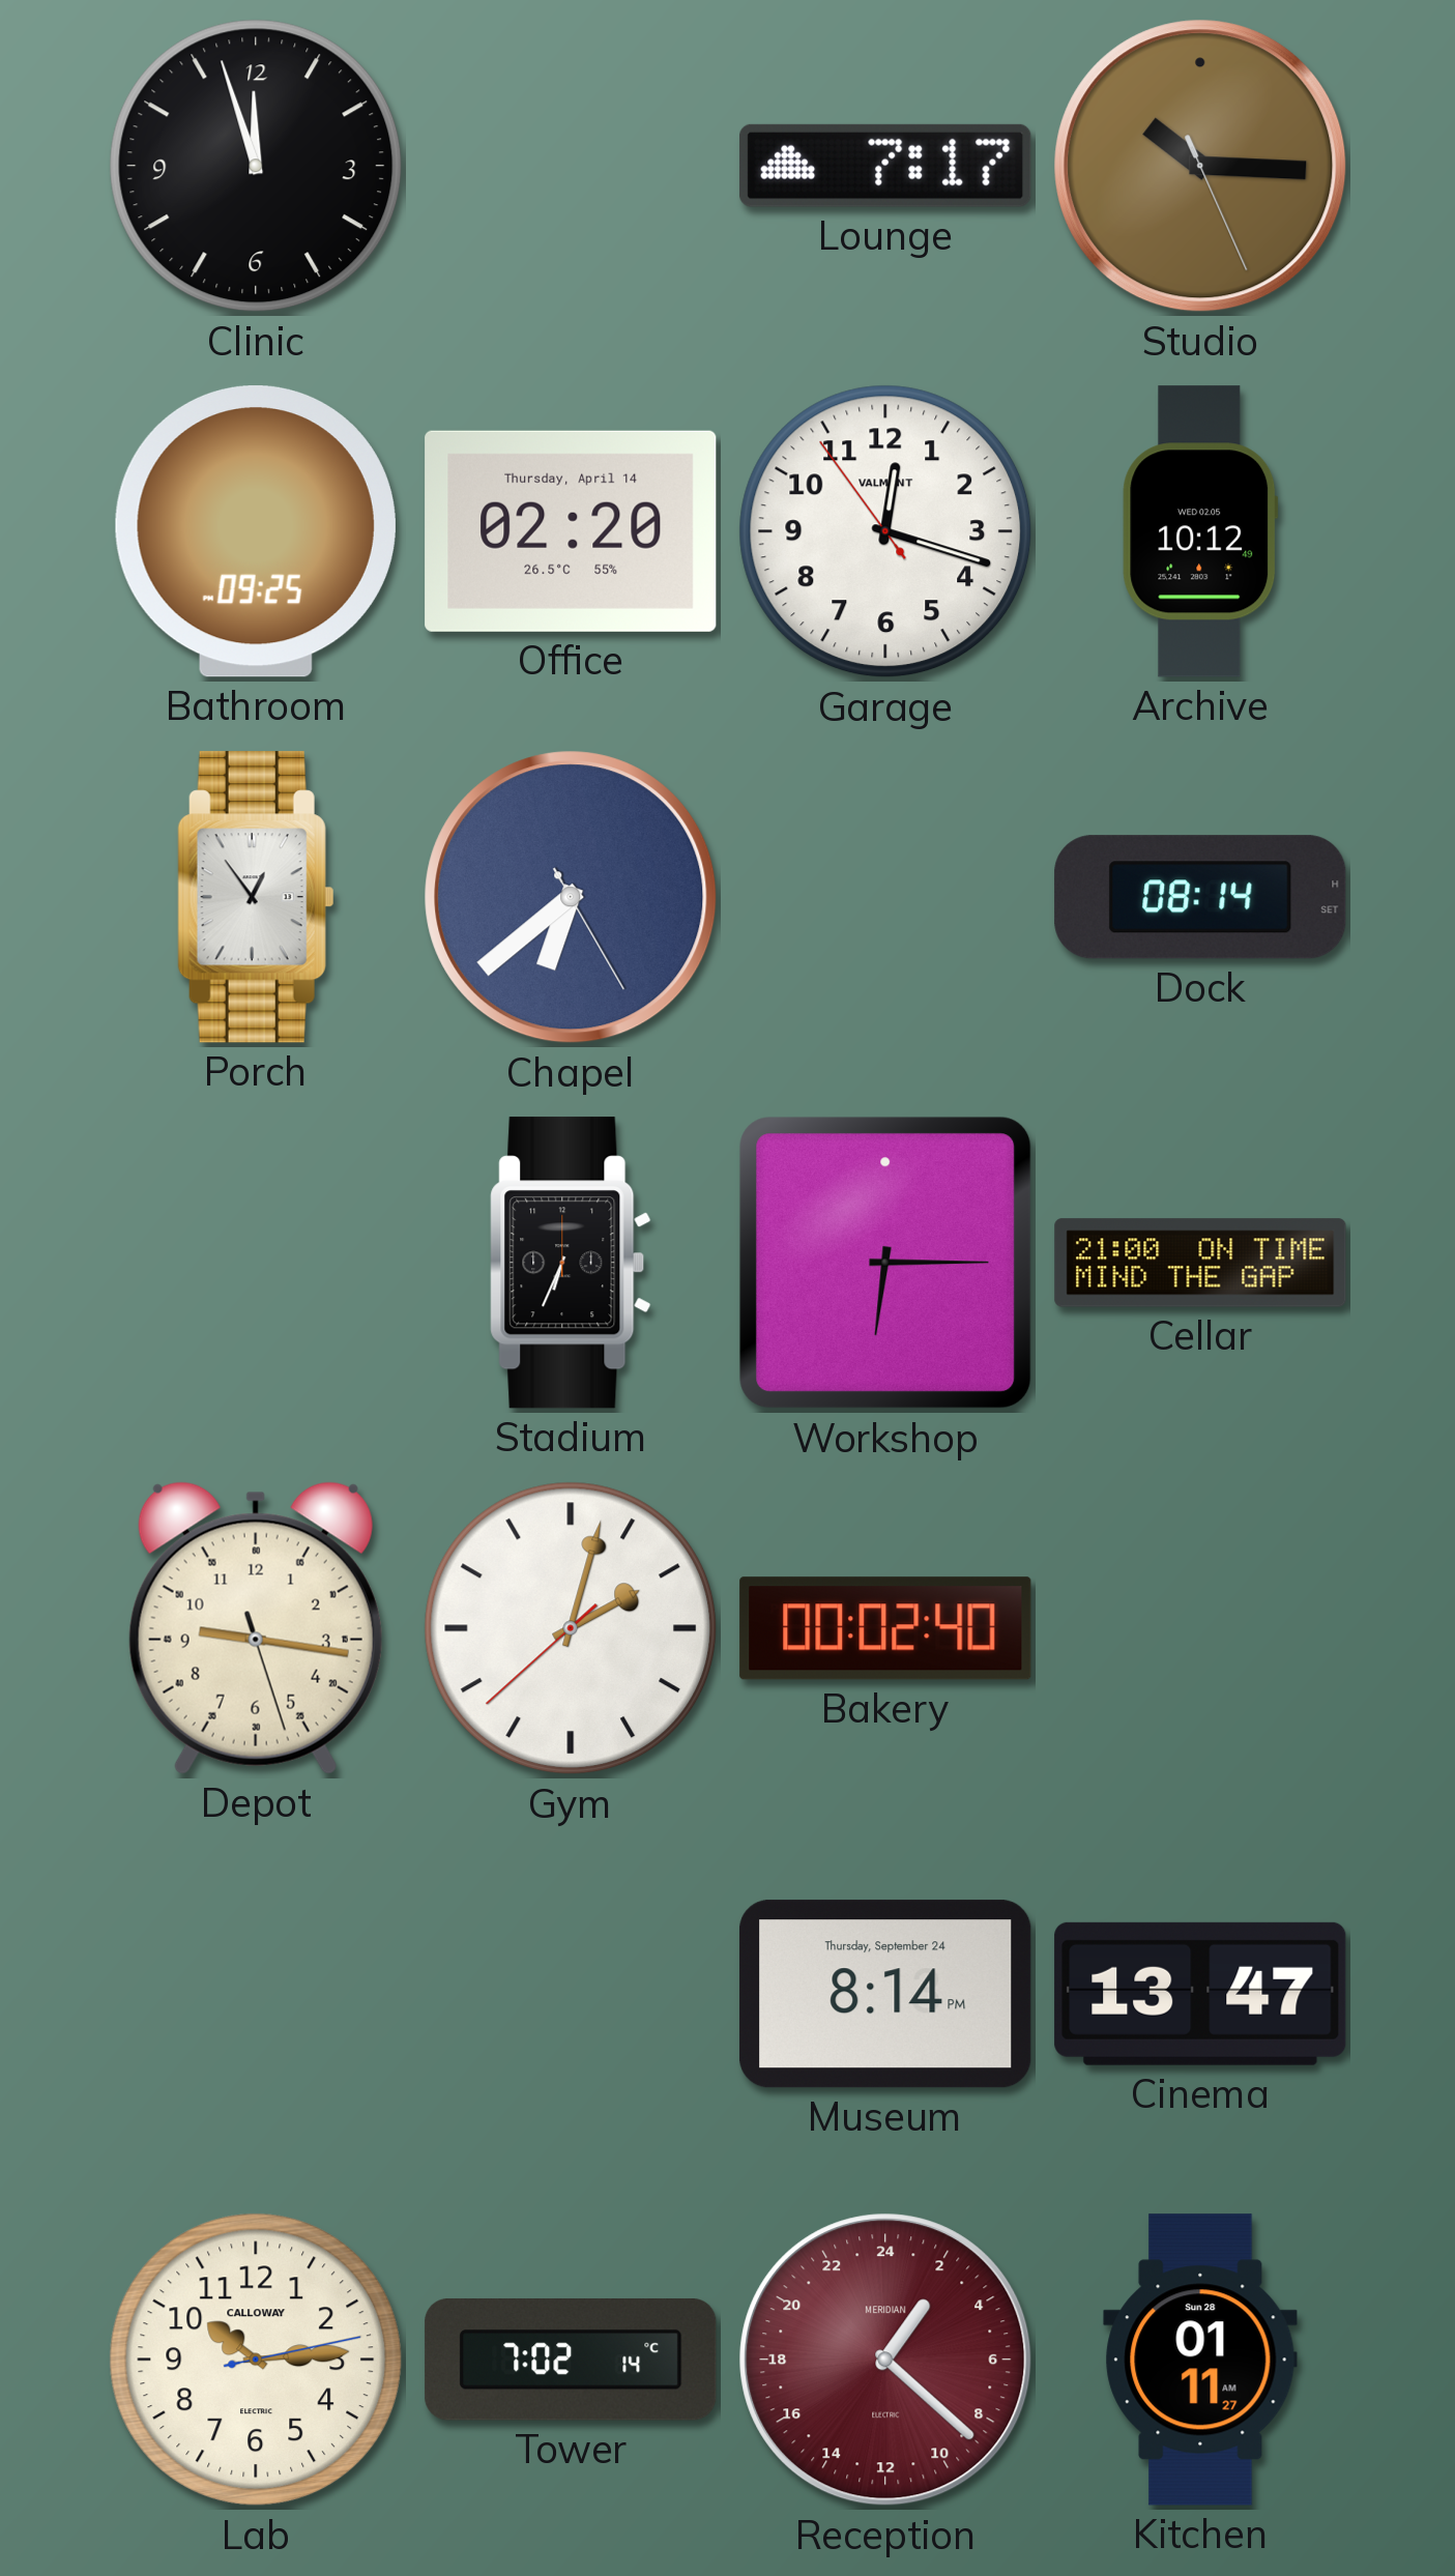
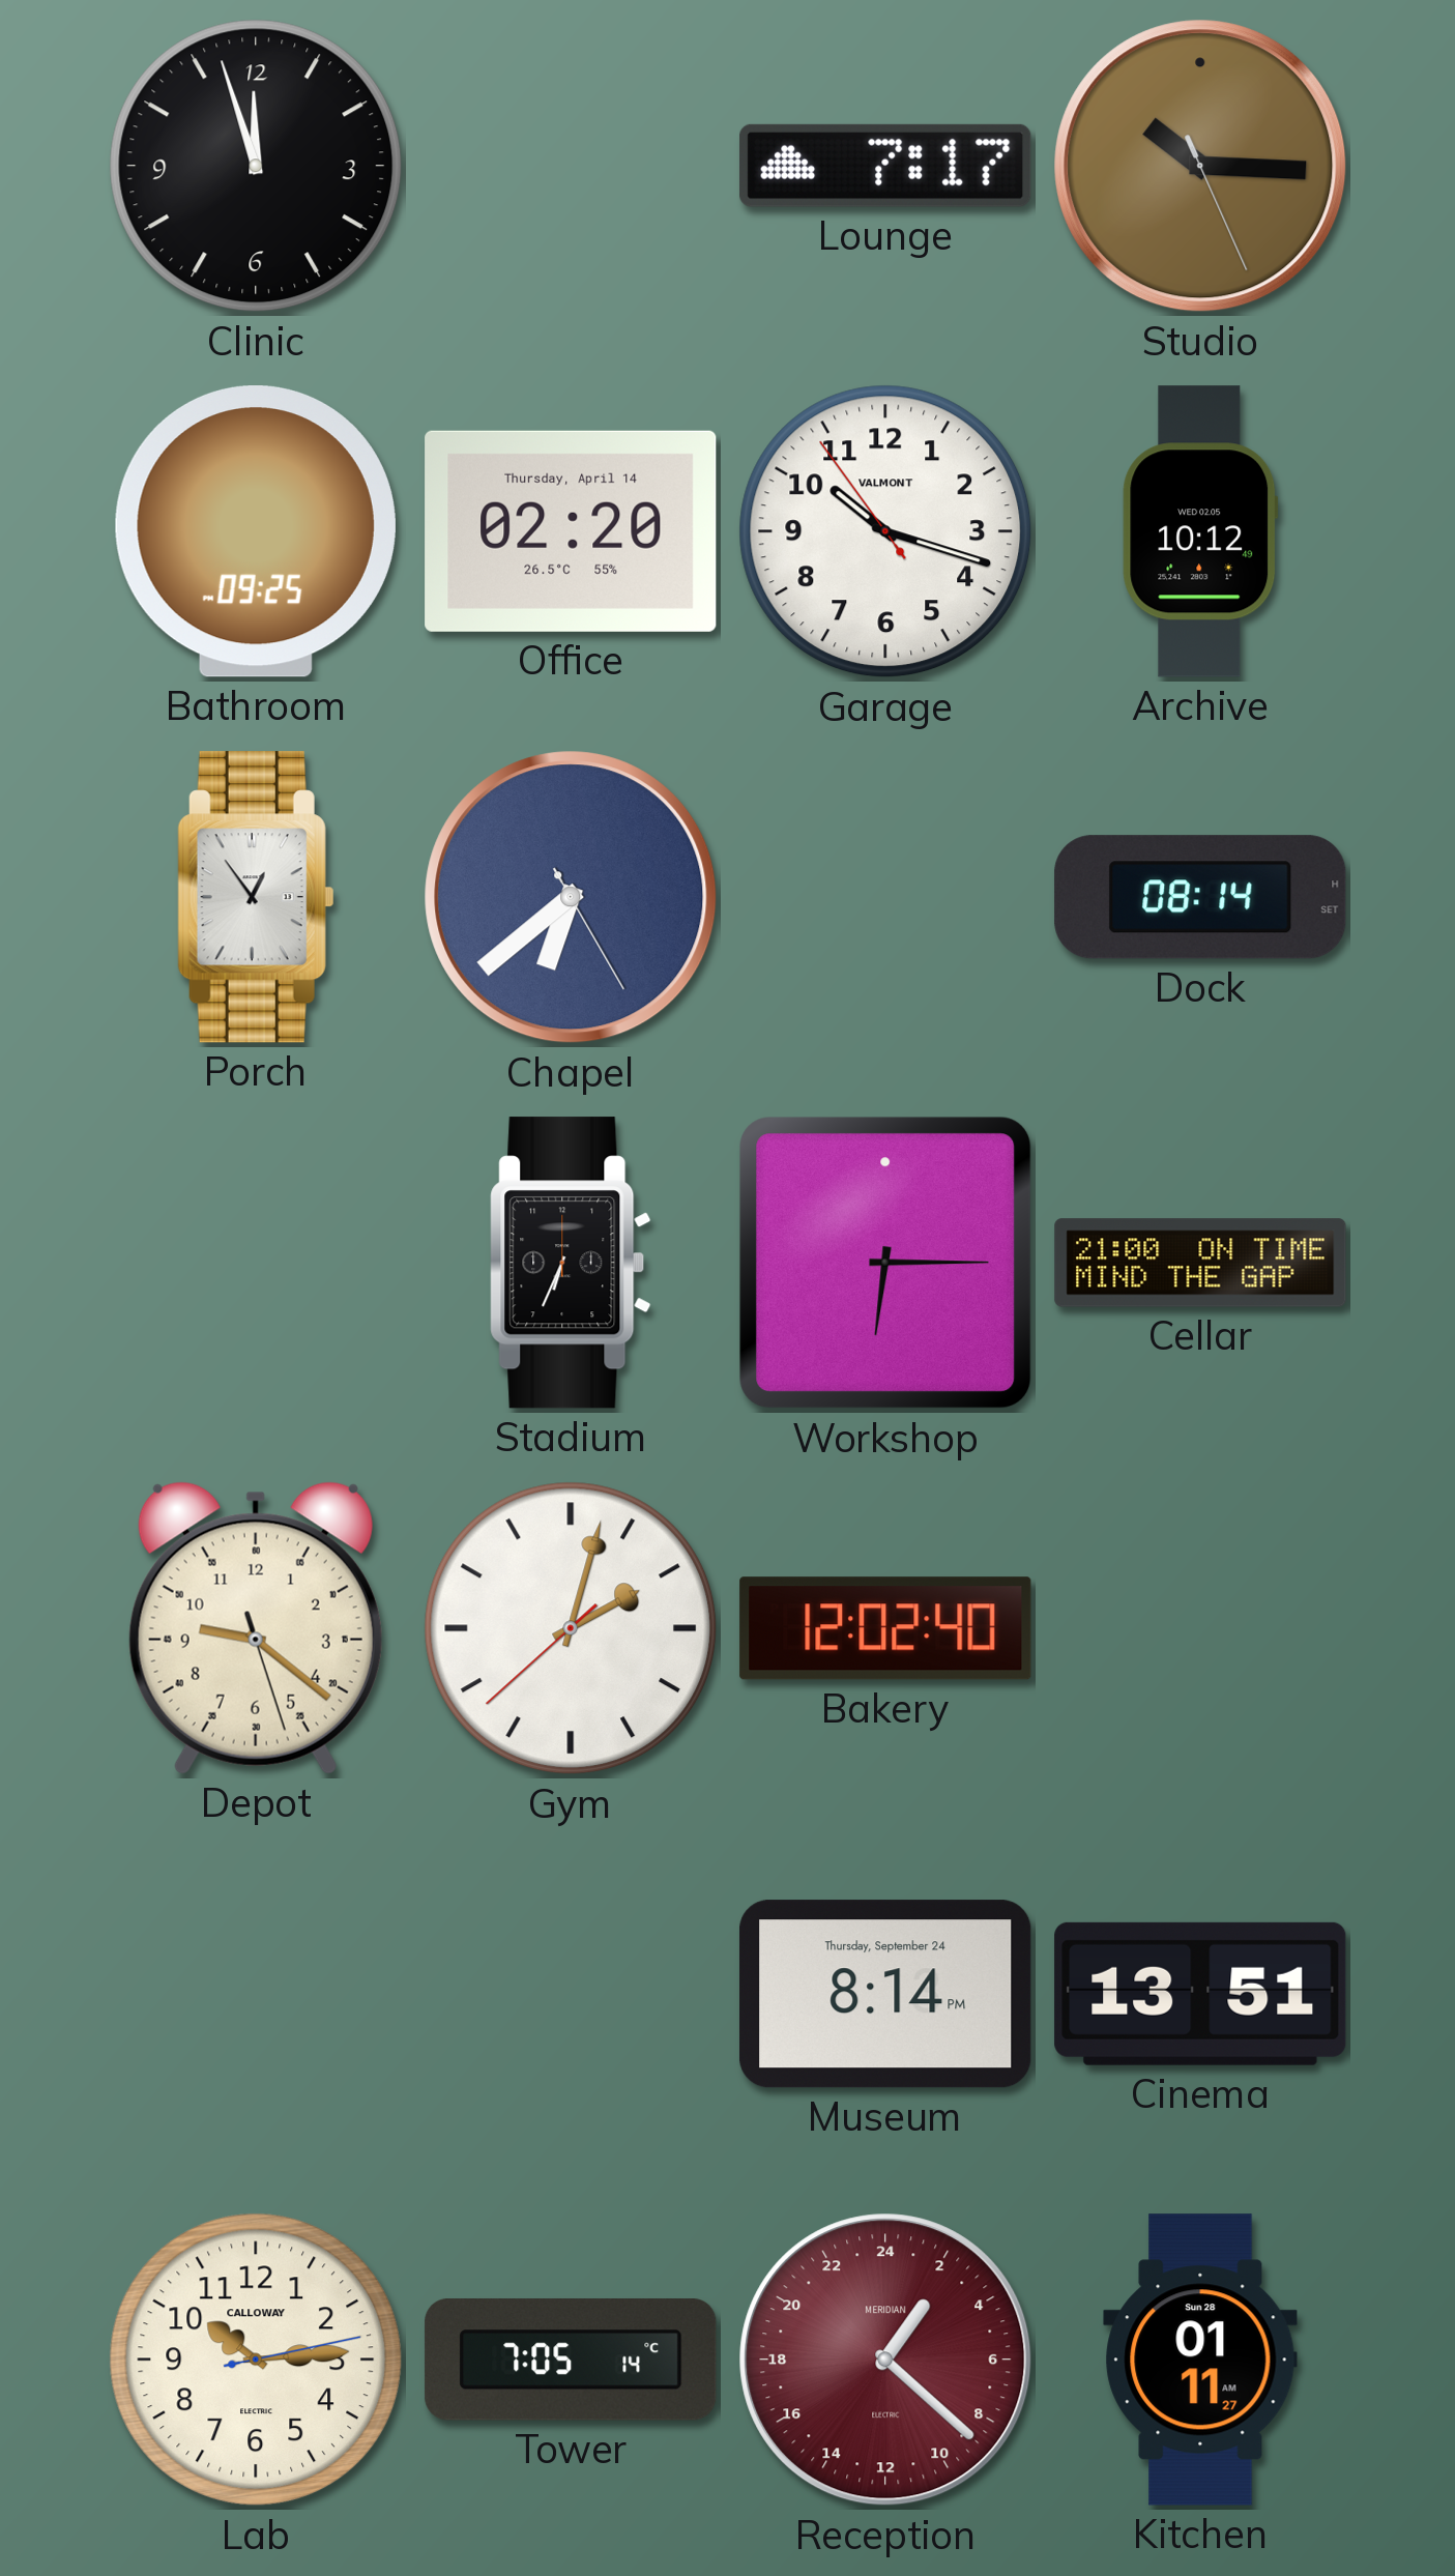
Garage: 12:17 -> 10:17
Depot: 9:16 -> 9:21
Bakery: 00:02 -> 12:02
Cinema: 13:47 -> 13:51
Tower: 7:02 -> 7:05
